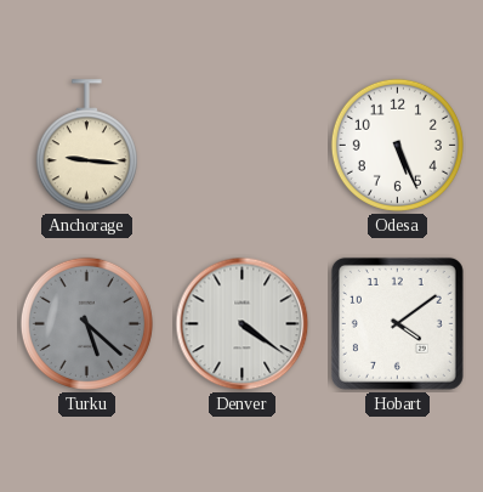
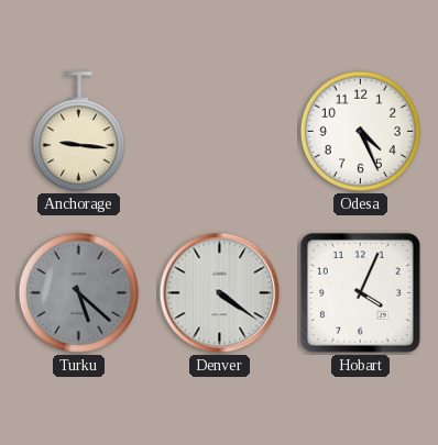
Odesa: 5:26 -> 4:26
Hobart: 4:09 -> 4:04
